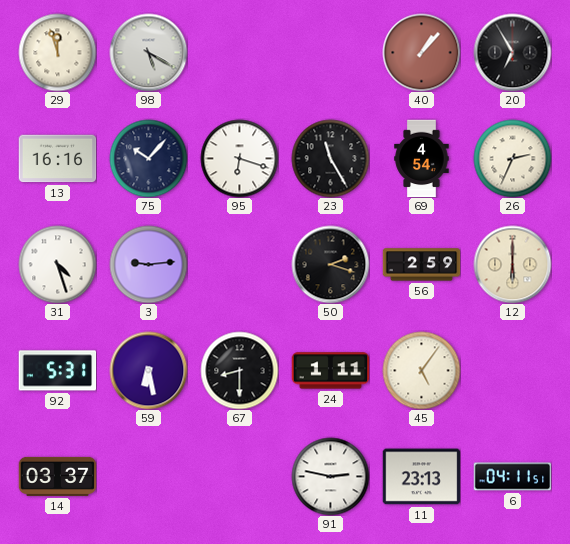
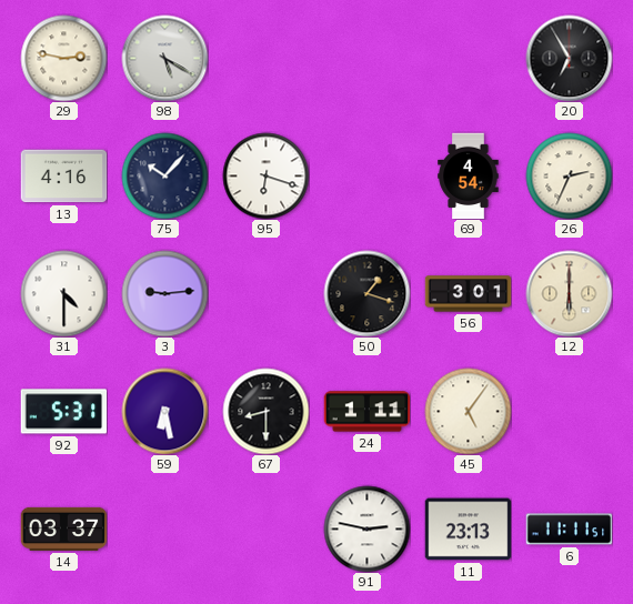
29: 11:57 -> 2:47
40: 1:07 -> none
13: 16:16 -> 4:16
23: 11:25 -> none
31: 4:27 -> 4:30
50: 2:18 -> 1:18
56: 2:59 -> 3:01
6: 04:11 -> 11:11
